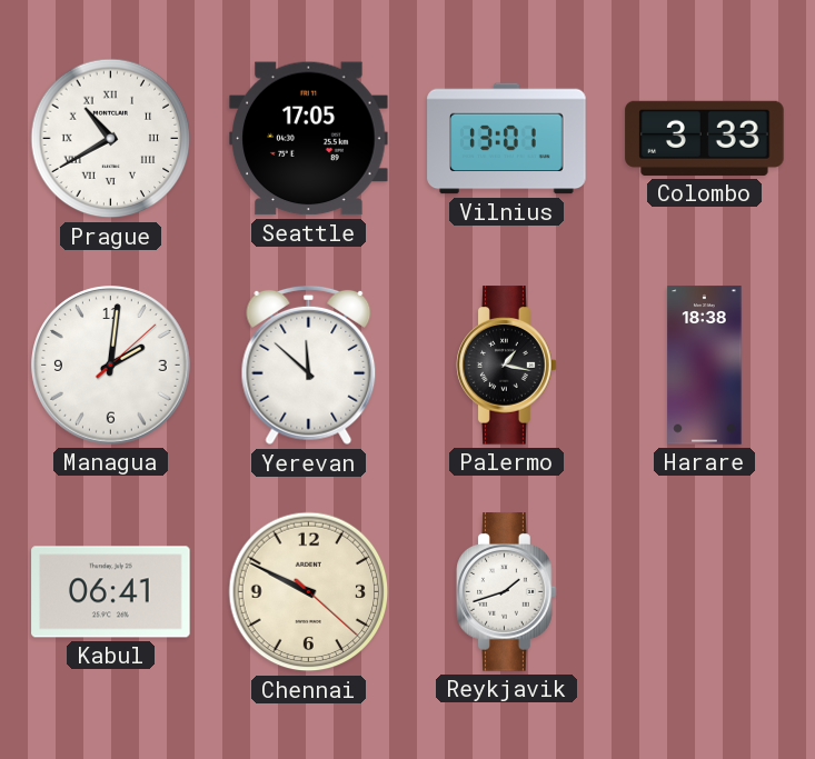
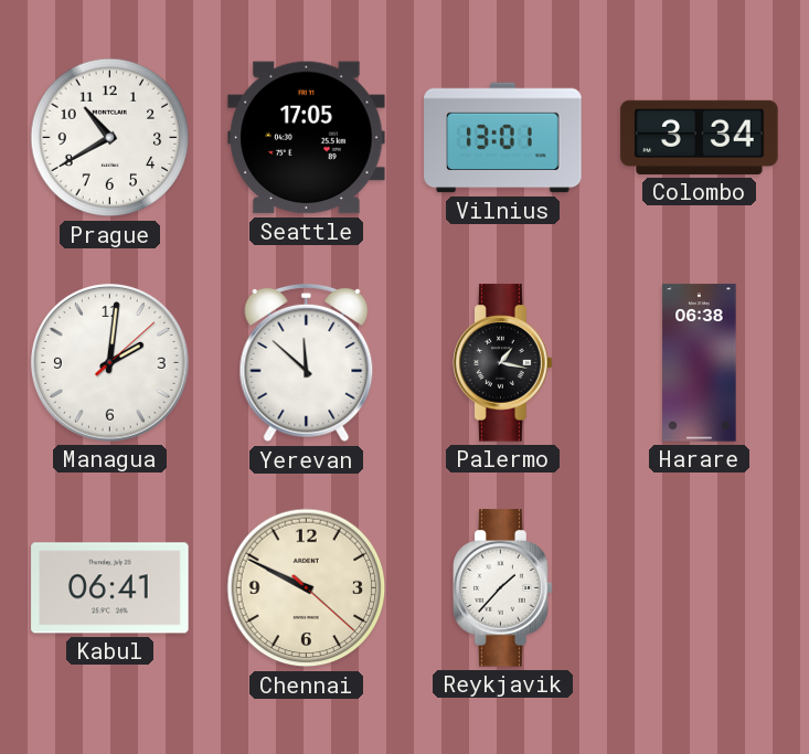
Prague numerals: Roman -> Arabic
Colombo: 3:33 -> 3:34
Harare: 18:38 -> 06:38
Reykjavik: 1:42 -> 1:37
